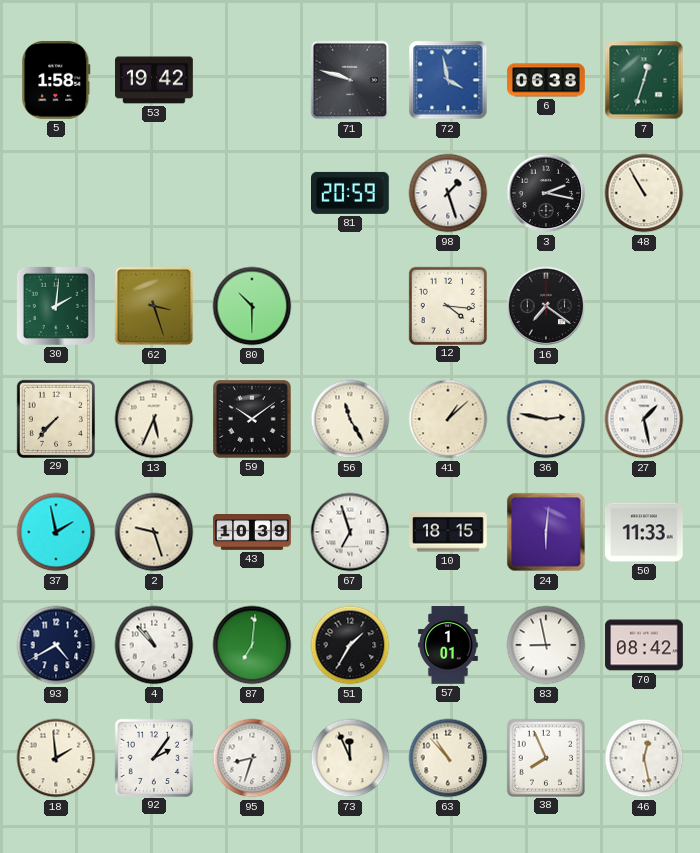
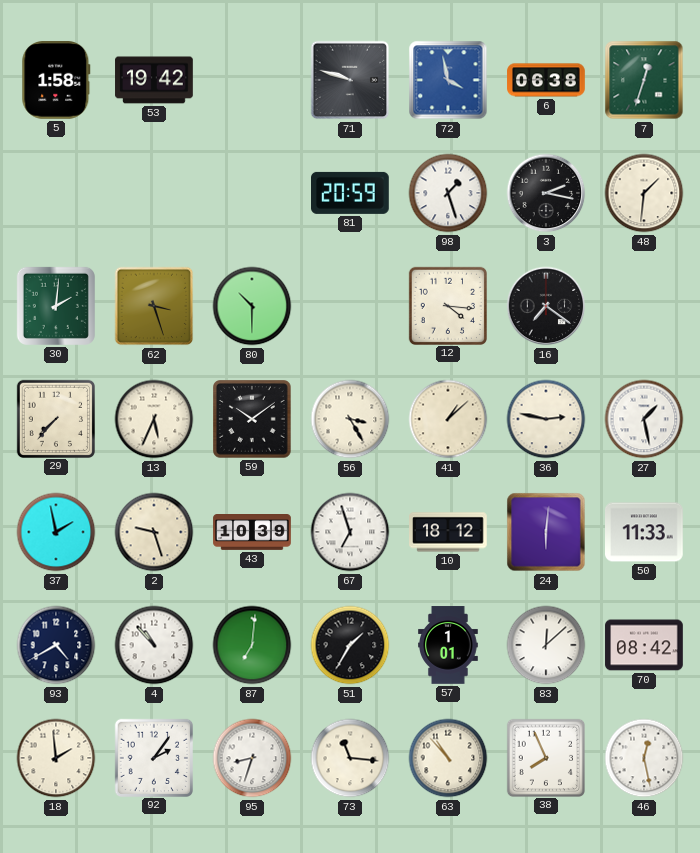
48: 10:55 -> 1:31
56: 11:25 -> 3:25
10: 18:15 -> 18:12
83: 8:58 -> 12:08
73: 11:56 -> 11:16
